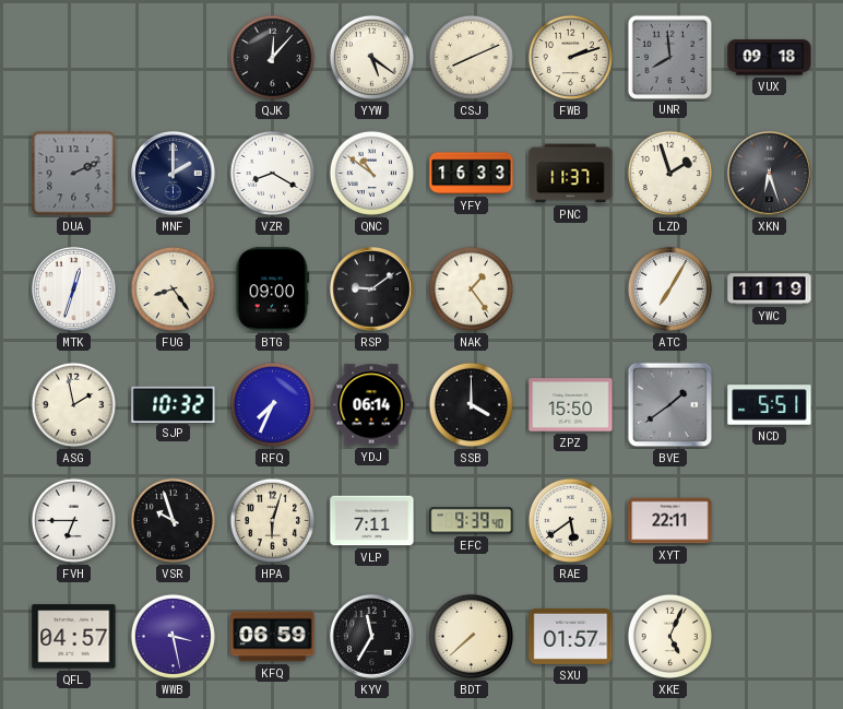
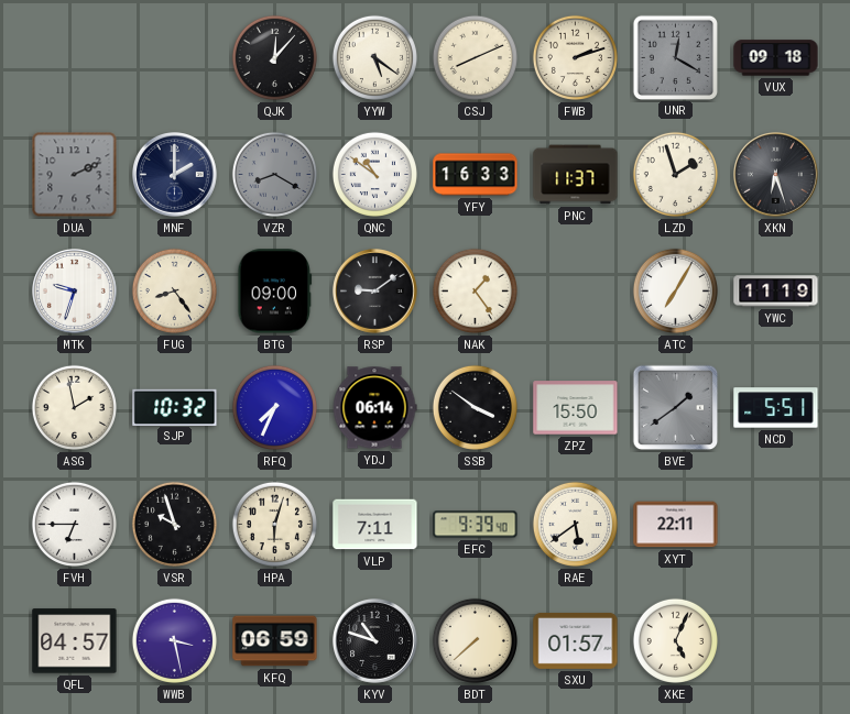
UNR: 7:59 -> 12:20
VZR dial: white -> grey
MTK: 12:33 -> 9:33
SSB: 4:00 -> 3:51
KYV: 11:35 -> 10:48
